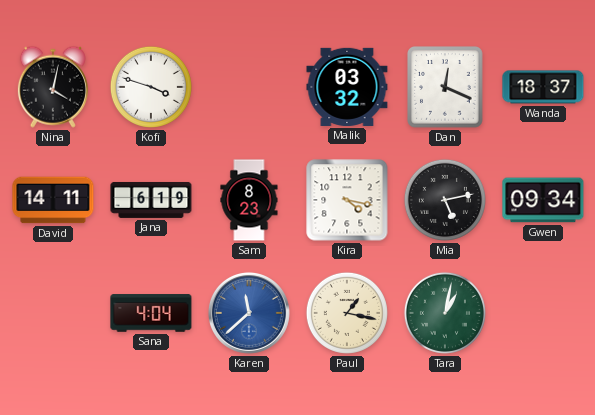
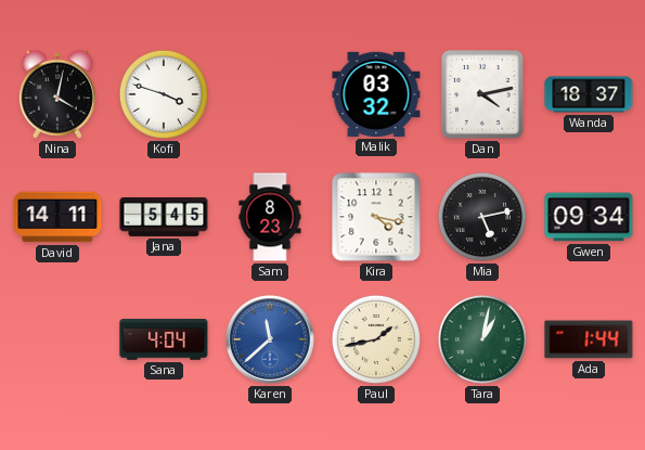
Dan: 12:19 -> 4:13
Jana: 6:19 -> 5:45
Paul: 1:17 -> 1:43
Ada: none -> 1:44
